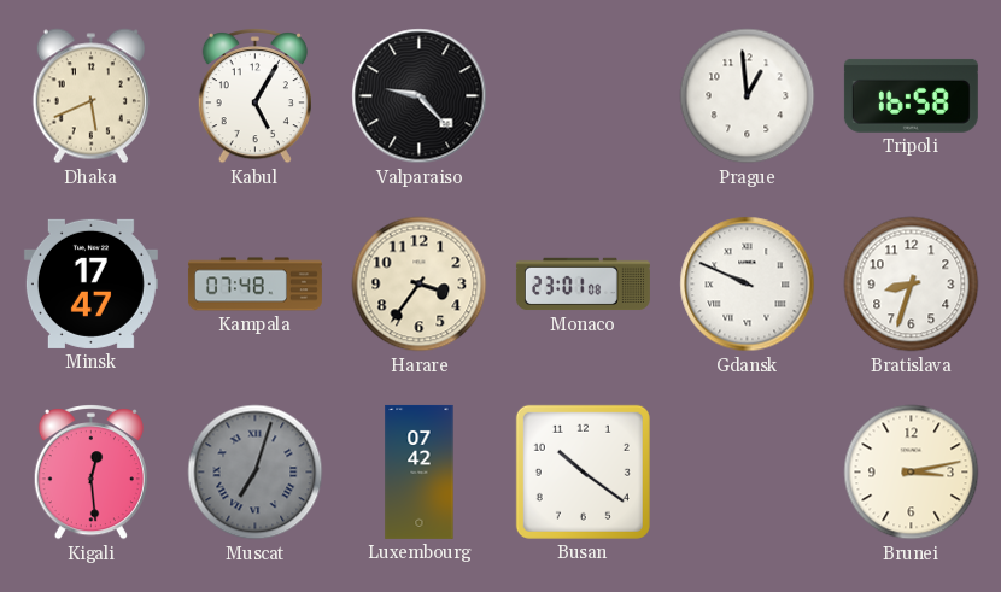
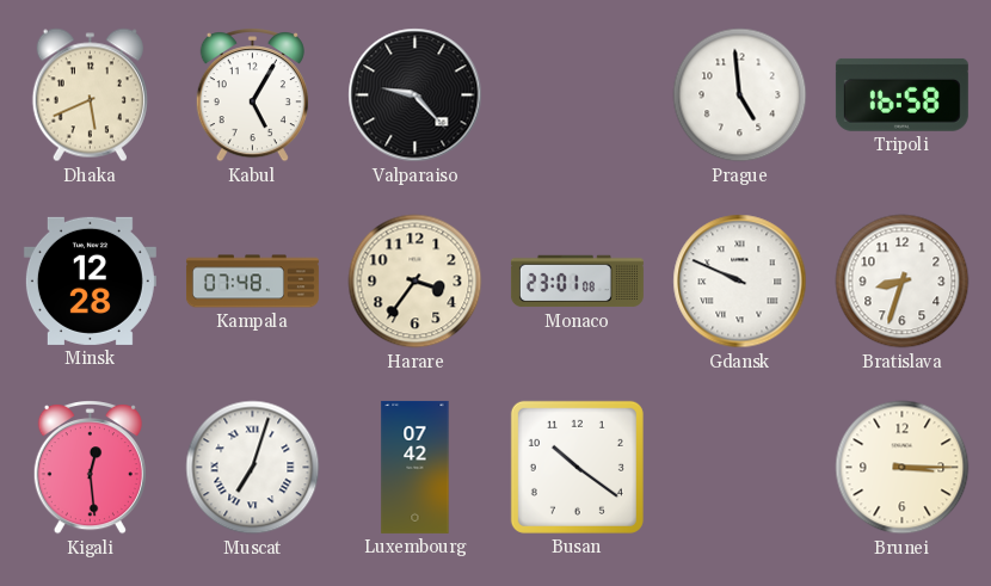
Prague: 12:59 -> 4:59
Minsk: 17:47 -> 12:28
Muscat dial: grey -> white
Brunei: 3:13 -> 3:15
